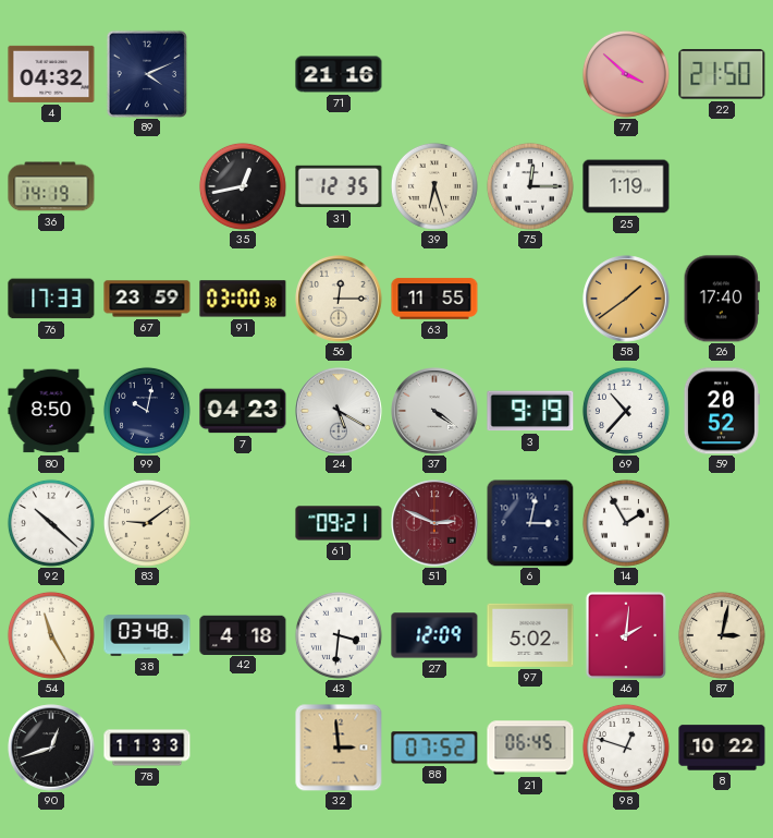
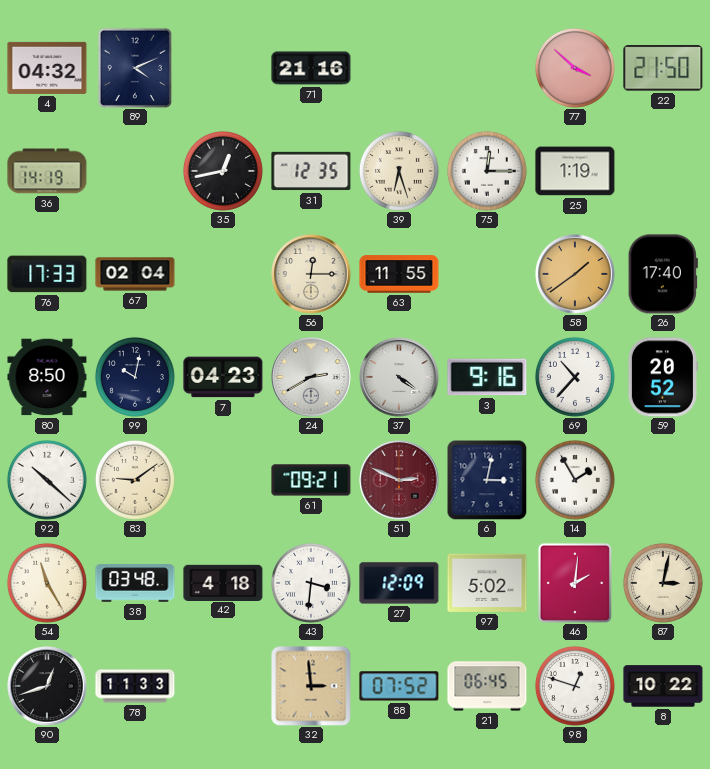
67: 23:59 -> 02:04
91: 03:00 -> none
24: 5:20 -> 2:40
3: 9:19 -> 9:16
